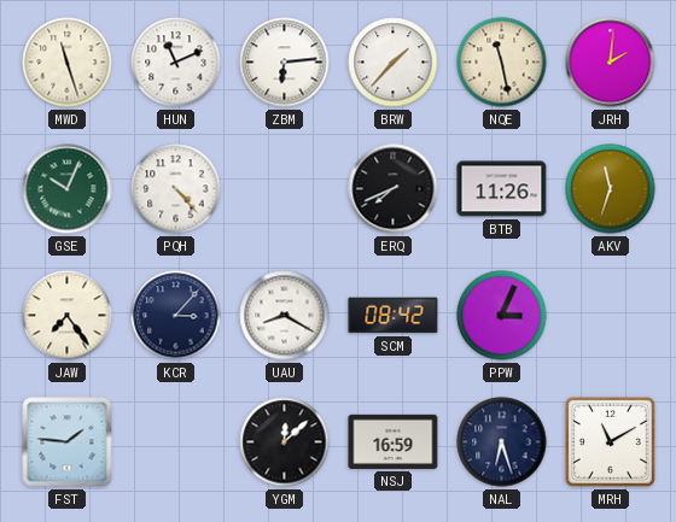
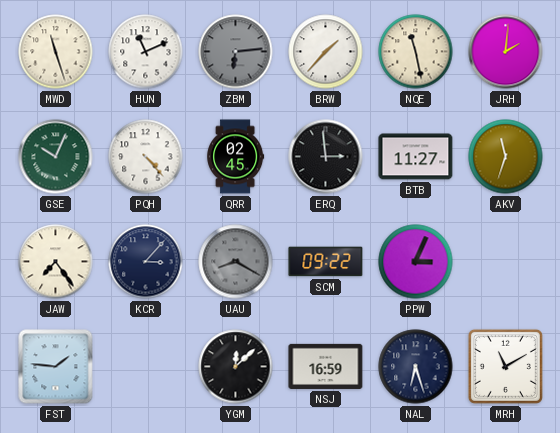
ZBM dial: white -> grey
QRR: none -> 02:45
ERQ: 7:41 -> 2:59
BTB: 11:26 -> 11:27
UAU dial: white -> grey
SCM: 08:42 -> 09:22
